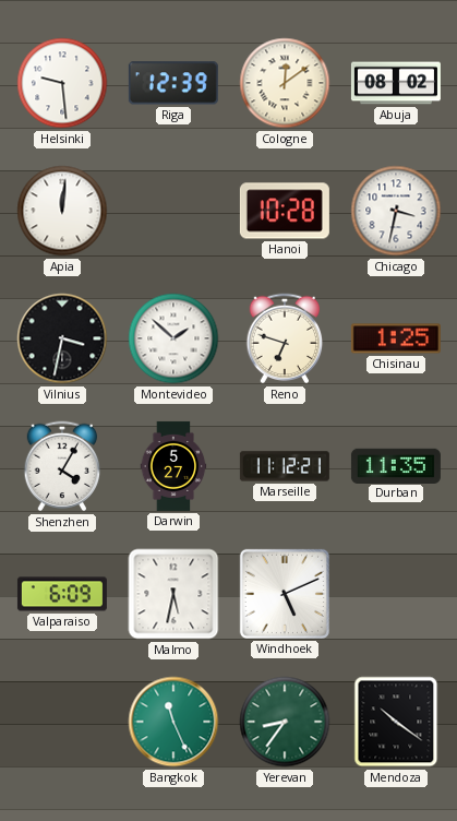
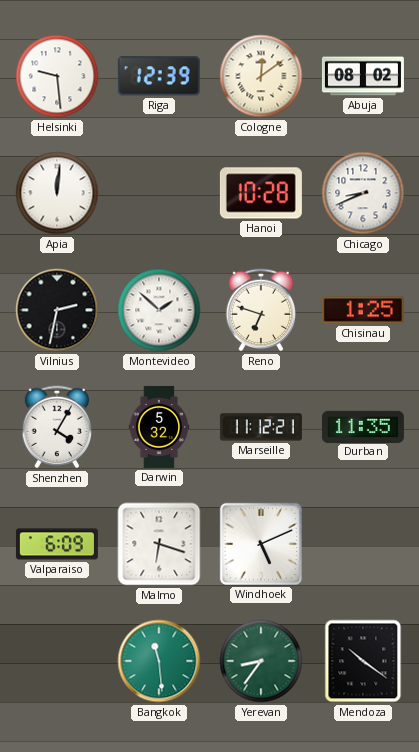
Chicago: 3:32 -> 8:41
Vilnius: 3:32 -> 2:32
Darwin: 5:27 -> 5:32
Malmo: 5:32 -> 6:18
Bangkok: 11:26 -> 11:29
